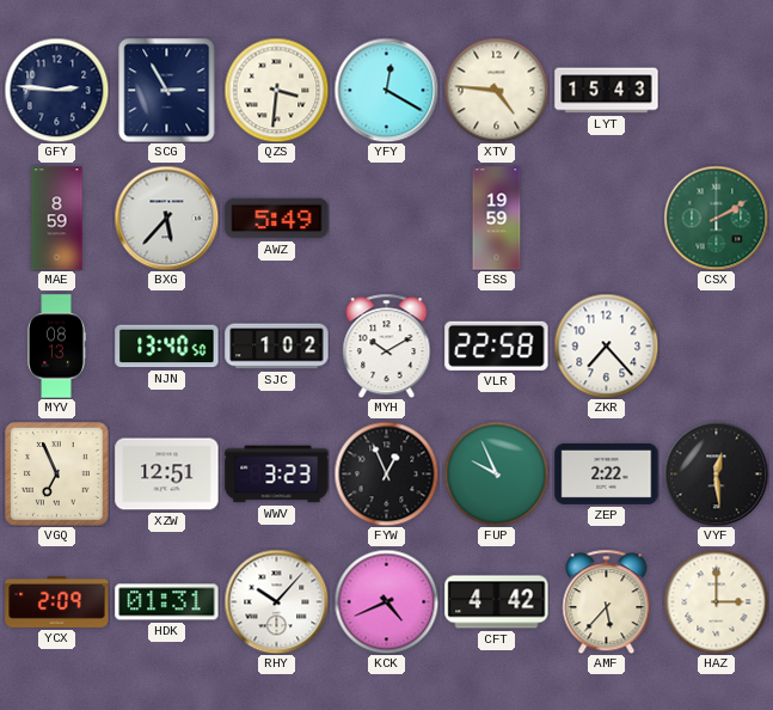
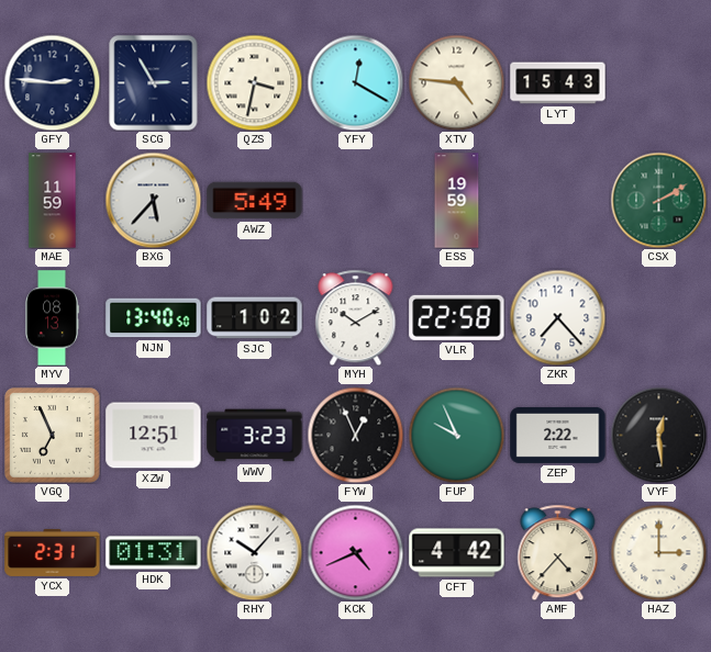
QZS: 3:31 -> 3:32
MAE: 8:59 -> 11:59
YCX: 2:09 -> 2:31
AMF: 5:37 -> 4:37
